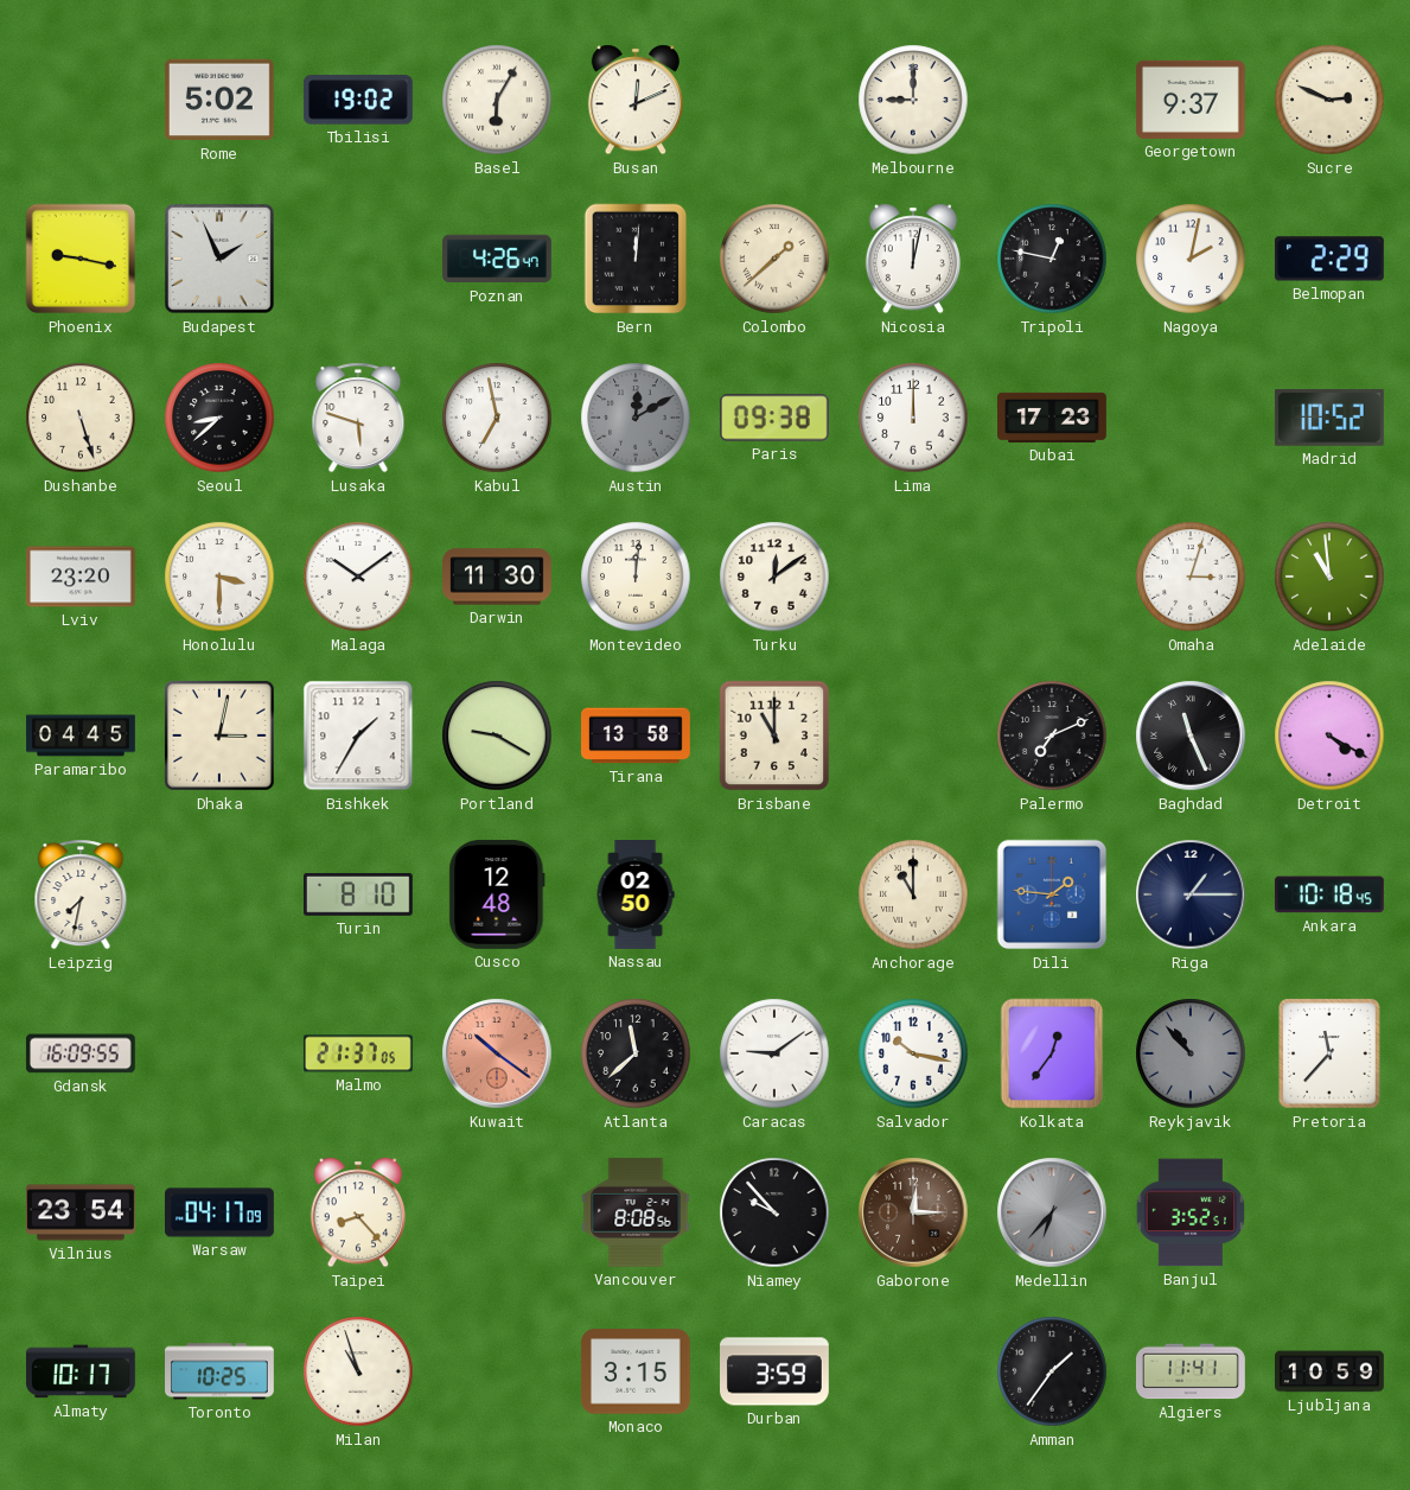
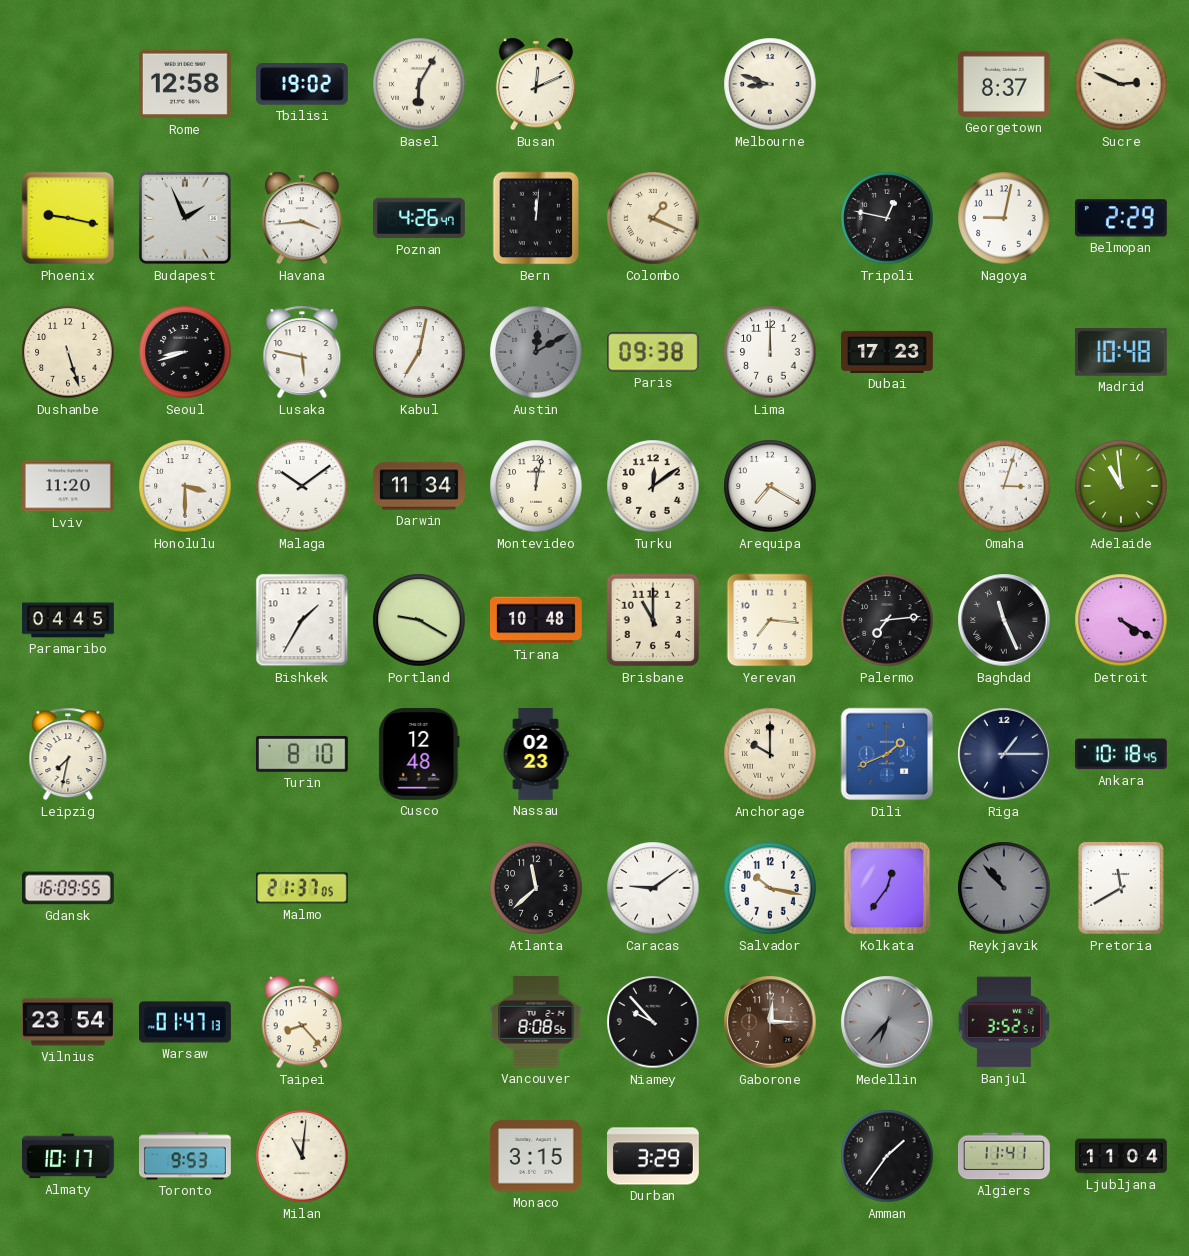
Rome: 5:02 -> 12:58
Melbourne: 9:00 -> 8:48
Georgetown: 9:37 -> 8:37
Havana: none -> 3:44
Colombo: 1:38 -> 1:19
Nicosia: 12:02 -> none
Nagoya: 2:02 -> 9:02
Seoul: 8:38 -> 8:42
Lusaka: 5:48 -> 5:47
Kabul: 6:58 -> 7:02
Madrid: 10:52 -> 10:48
Lviv: 23:20 -> 11:20
Darwin: 11:30 -> 11:34
Montevideo: 12:01 -> 12:02
Arequipa: none -> 7:20
Dhaka: 3:02 -> none
Tirana: 13:58 -> 10:48
Yerevan: none -> 7:16
Palermo: 7:11 -> 7:14
Nassau: 02:50 -> 02:23
Anchorage: 11:00 -> 10:00
Dili: 1:46 -> 1:41
Kuwait: 10:21 -> none
Pretoria: 11:37 -> 11:40
Warsaw: 04:17 -> 01:47
Toronto: 10:25 -> 9:53
Milan: 10:57 -> 11:01
Durban: 3:59 -> 3:29
Ljubljana: 10:59 -> 11:04
